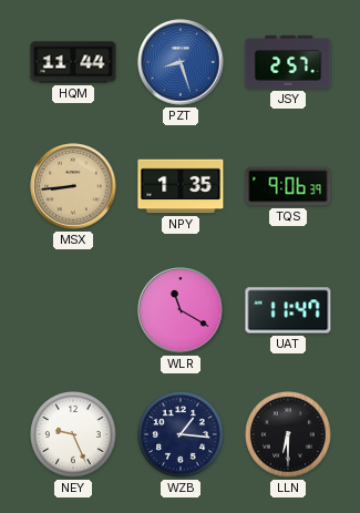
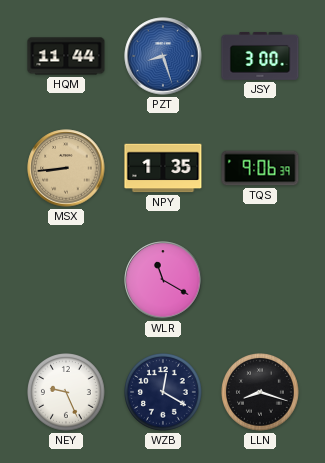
JSY: 2:57 -> 3:00
UAT: 11:47 -> none
WZB: 1:16 -> 12:20
LLN: 6:30 -> 8:18
